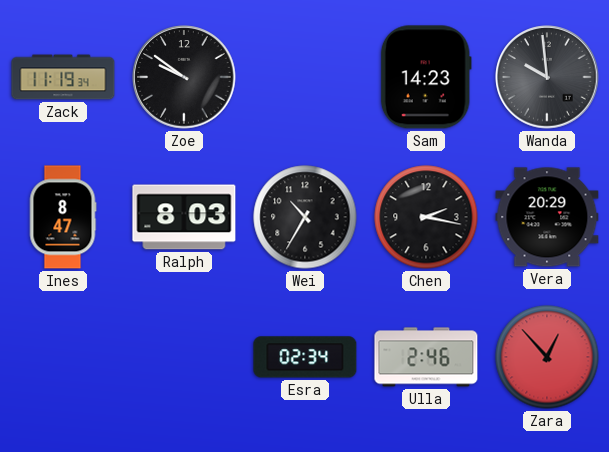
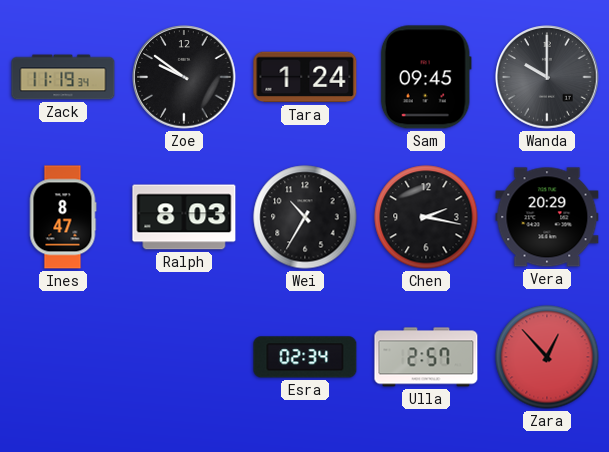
Tara: none -> 1:24
Sam: 14:23 -> 09:45
Wanda: 9:59 -> 10:00
Ulla: 2:46 -> 2:57
